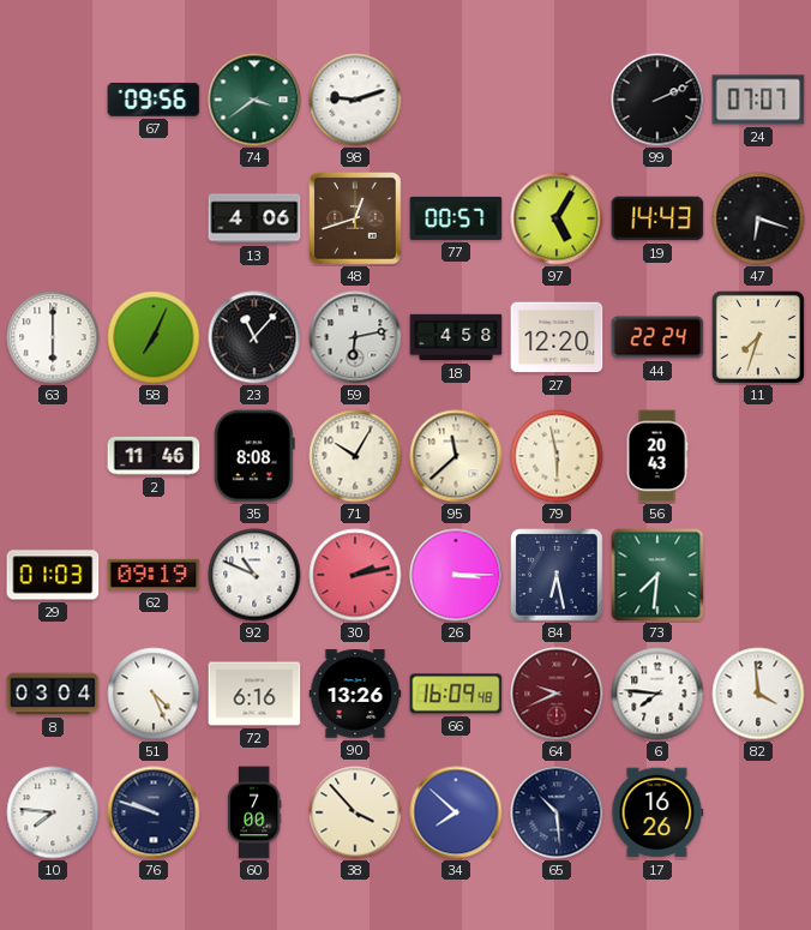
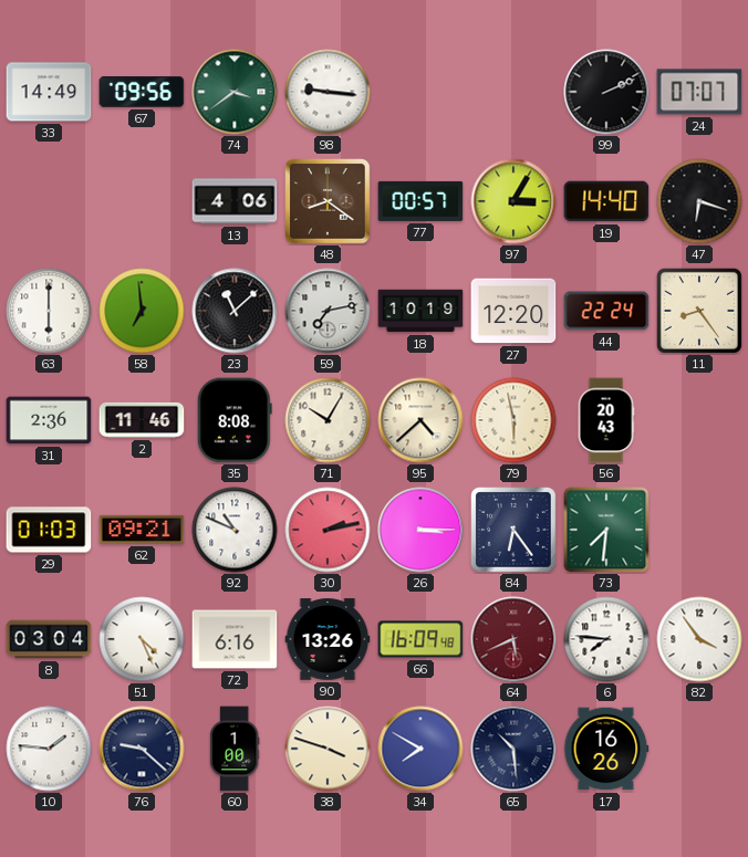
33: none -> 14:49
98: 9:12 -> 9:16
48: 12:42 -> 8:21
97: 5:05 -> 3:05
19: 14:43 -> 14:40
58: 7:04 -> 6:59
23: 11:07 -> 11:08
59: 6:13 -> 7:13
18: 4:58 -> 10:19
11: 7:33 -> 8:24
31: none -> 2:36
95: 11:38 -> 4:38
62: 09:19 -> 09:21
84: 6:28 -> 6:24
64: 9:41 -> 5:41
82: 3:59 -> 3:54
10: 7:46 -> 1:46
76: 9:48 -> 9:22
60: 7:00 -> 1:00
38: 3:53 -> 3:48
34: 7:52 -> 7:50
